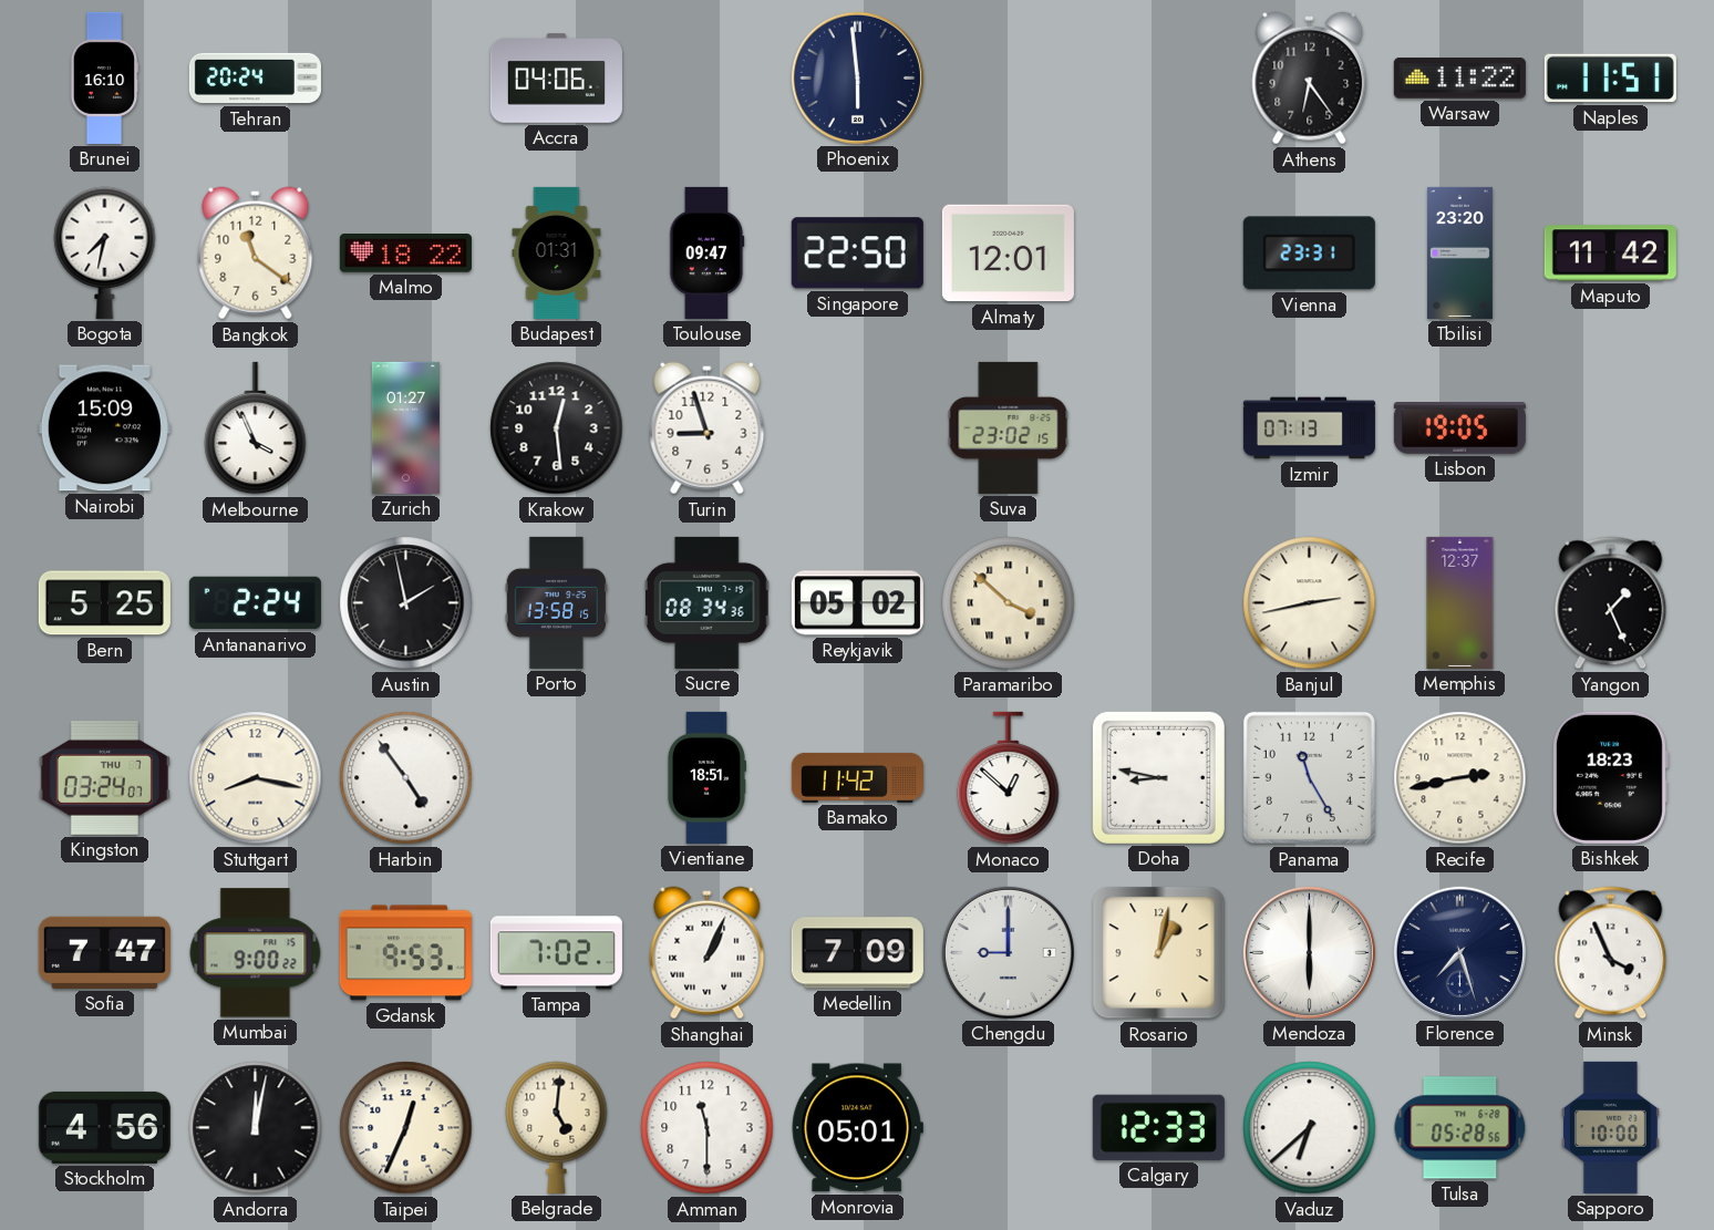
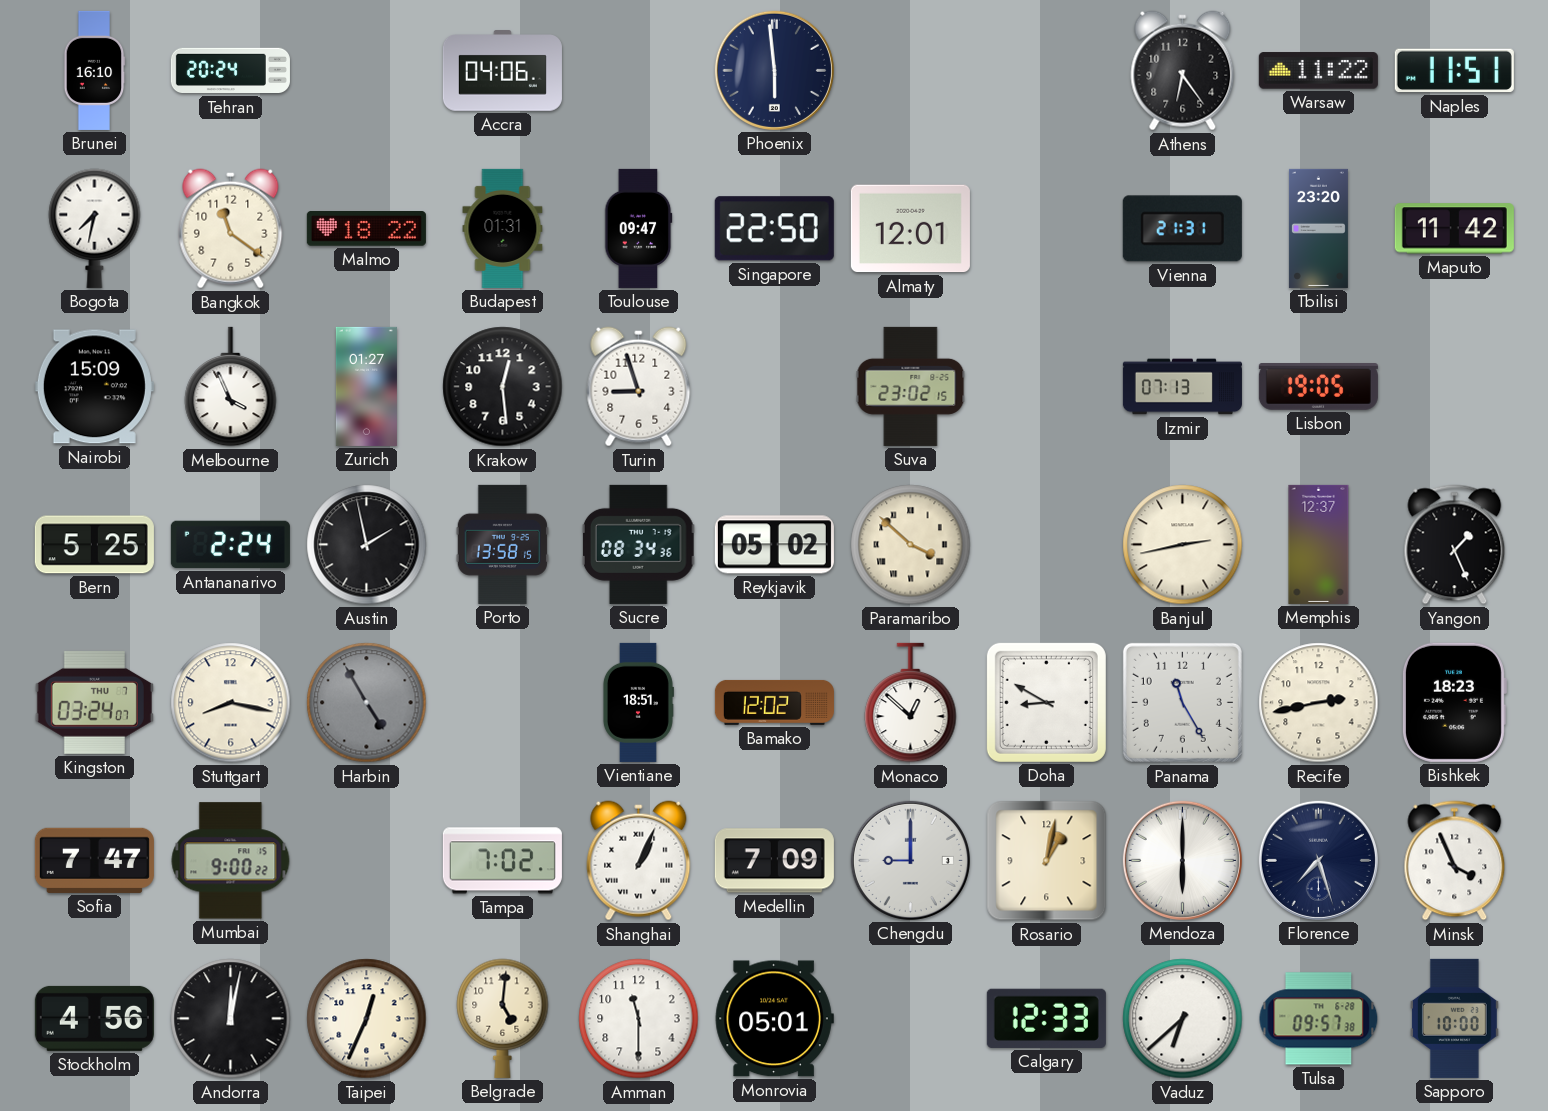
Vienna: 23:31 -> 21:31
Harbin: 4:54 -> 4:55
Harbin dial: white -> grey
Bamako: 11:42 -> 12:02
Doha: 8:47 -> 8:50
Gdansk: 9:53 -> none
Tulsa: 05:28 -> 09:57
